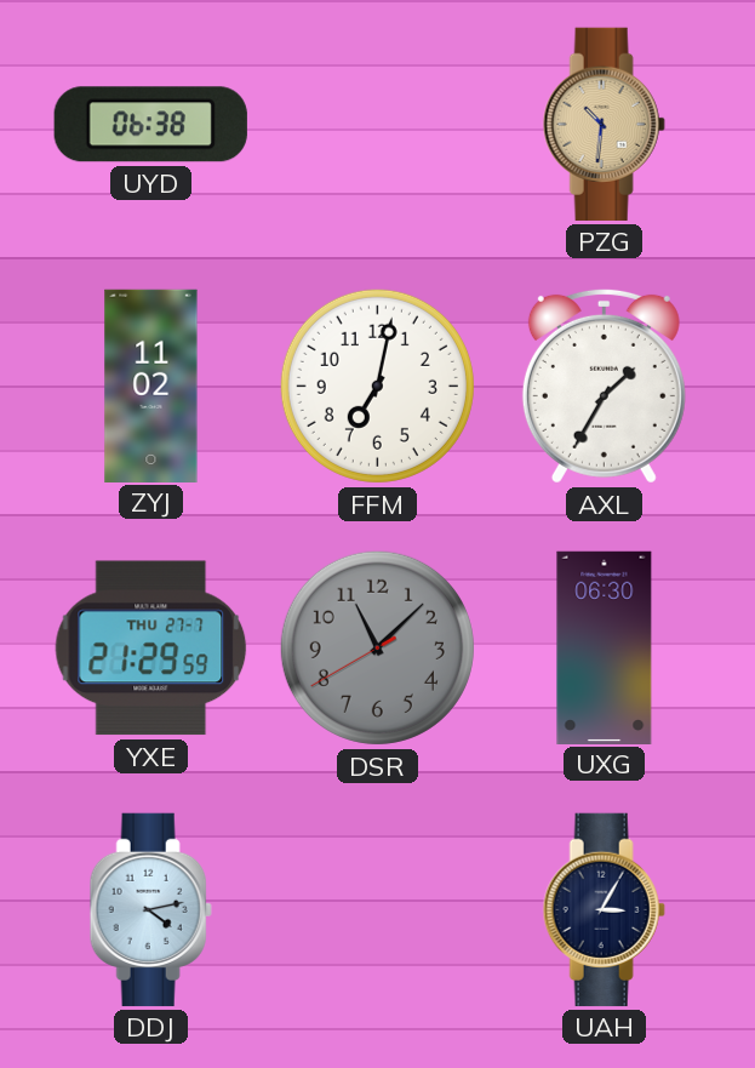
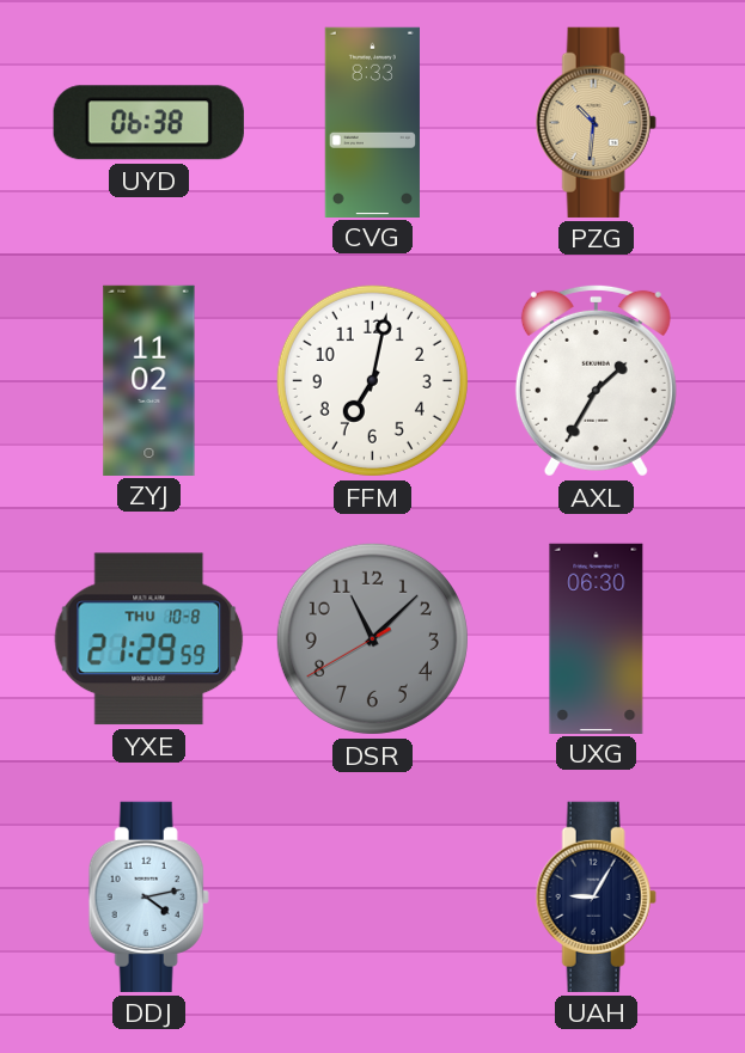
CVG: none -> 8:33
YXE date: THU 27-7 -> THU 10-8
UAH: 3:05 -> 9:05
